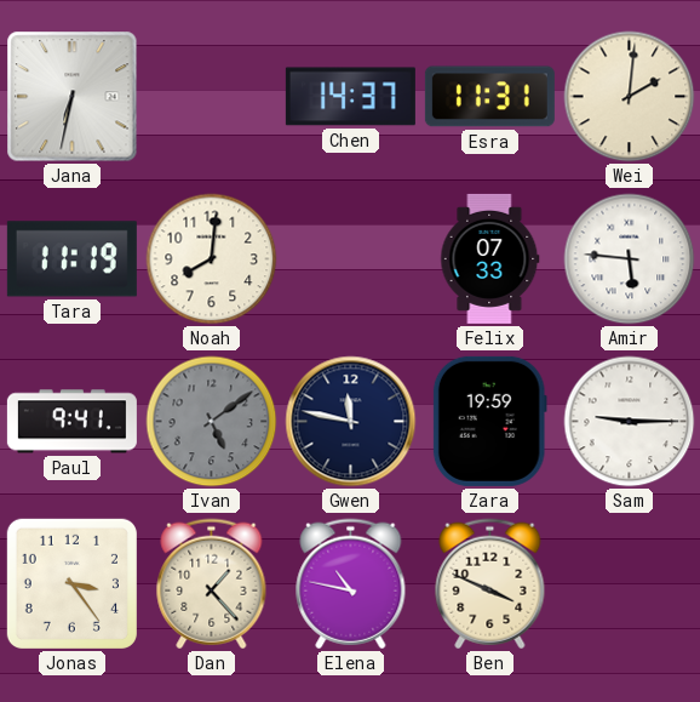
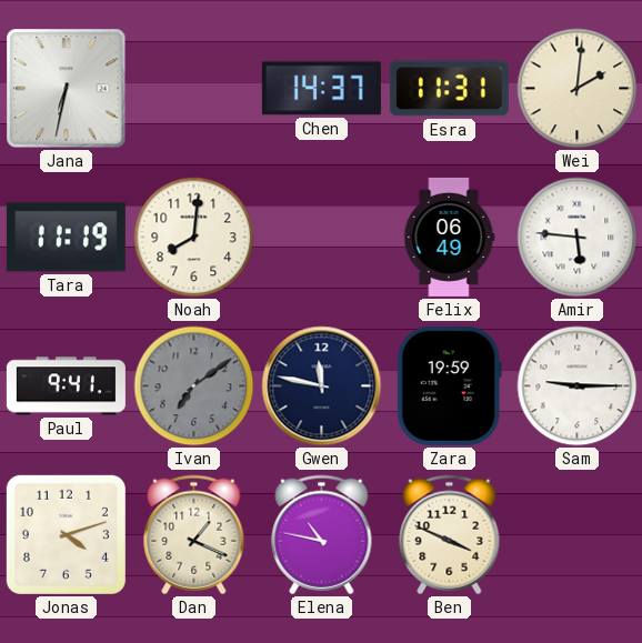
Felix: 07:33 -> 06:49
Ivan: 5:09 -> 7:09
Jonas: 3:24 -> 4:12
Dan: 1:23 -> 1:19
